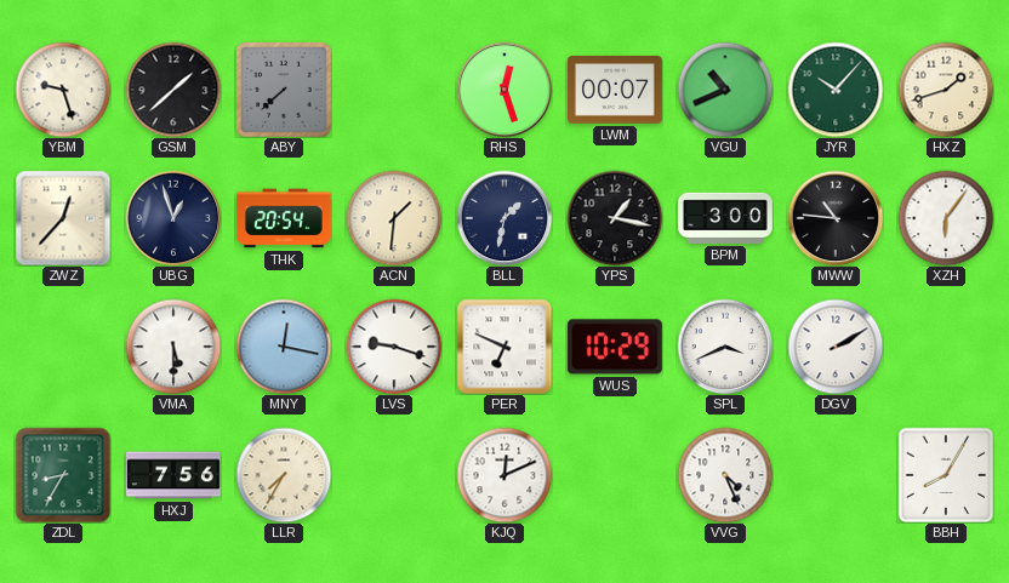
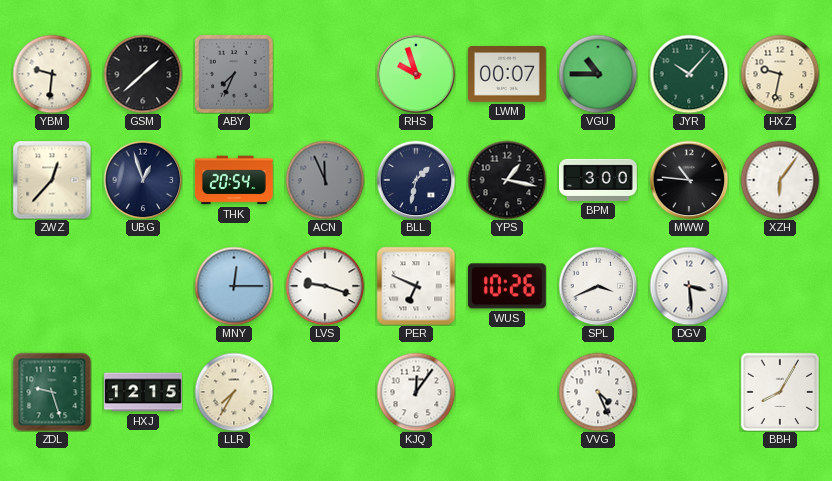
YBM: 9:27 -> 9:31
ABY: 7:38 -> 7:34
RHS: 12:27 -> 9:57
VGU: 10:41 -> 10:45
HXZ: 1:42 -> 9:32
ACN: 1:31 -> 11:56
ACN dial: cream -> grey
VMA: 5:30 -> none
MNY: 12:17 -> 12:15
WUS: 10:29 -> 10:26
DGV: 2:10 -> 3:29
ZDL: 8:35 -> 9:27
HXJ: 7:56 -> 12:15
KJQ: 12:11 -> 12:06
